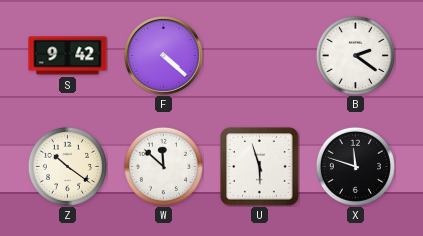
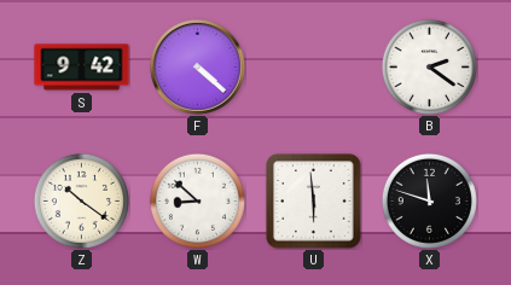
W: 11:52 -> 8:52
U: 5:57 -> 5:59
